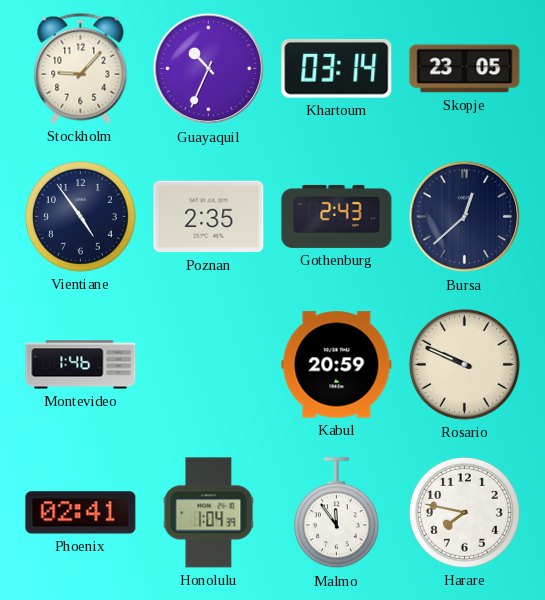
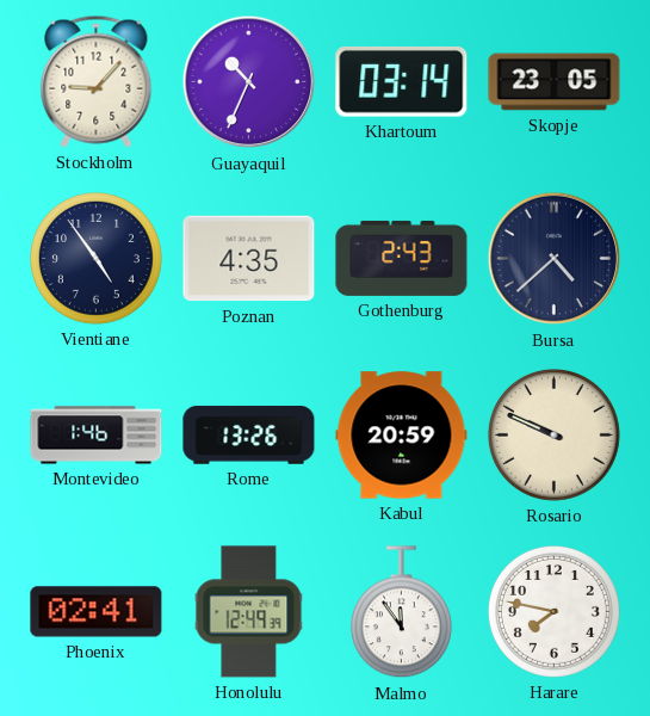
Poznan: 2:35 -> 4:35
Bursa: 12:38 -> 4:38
Rome: none -> 13:26
Honolulu: 1:04 -> 12:49
